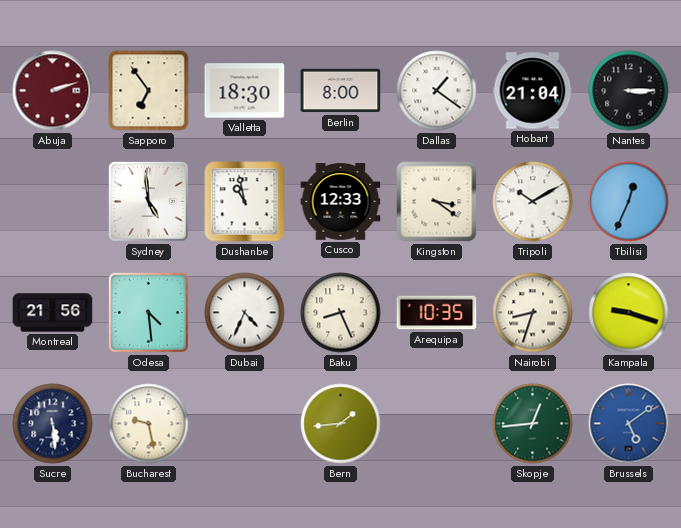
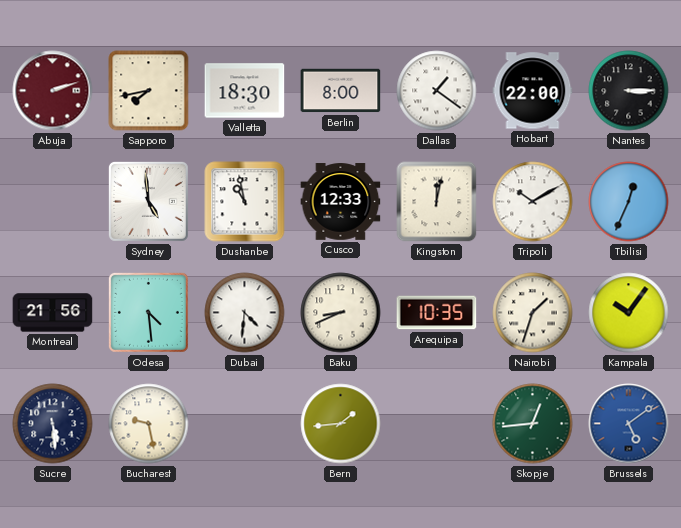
Sapporo: 6:54 -> 7:43
Hobart: 21:04 -> 22:00
Kingston: 3:21 -> 12:02
Dubai: 4:34 -> 4:31
Baku: 8:26 -> 8:41
Nairobi: 8:33 -> 1:33
Kampala: 9:18 -> 10:06
